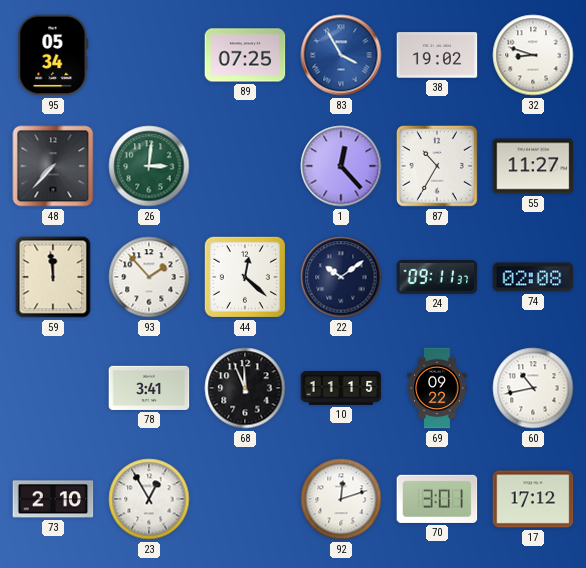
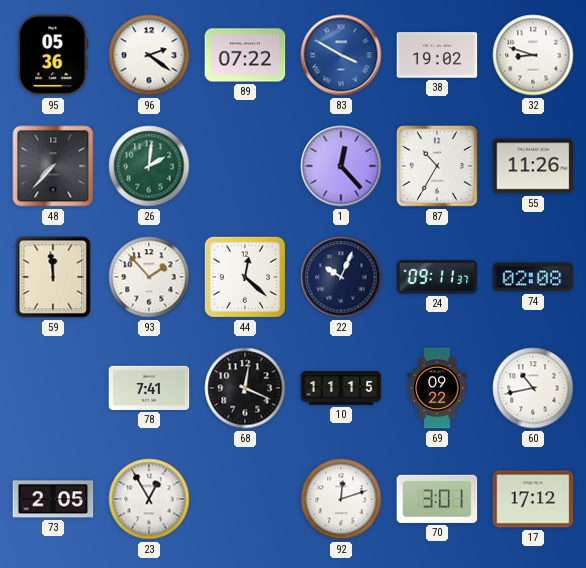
95: 05:34 -> 05:36
96: none -> 2:21
89: 07:25 -> 07:22
83: 3:55 -> 3:50
26: 3:01 -> 2:01
55: 11:27 -> 11:26
22: 10:09 -> 10:04
78: 3:41 -> 7:41
68: 11:56 -> 12:19
73: 2:10 -> 2:05
